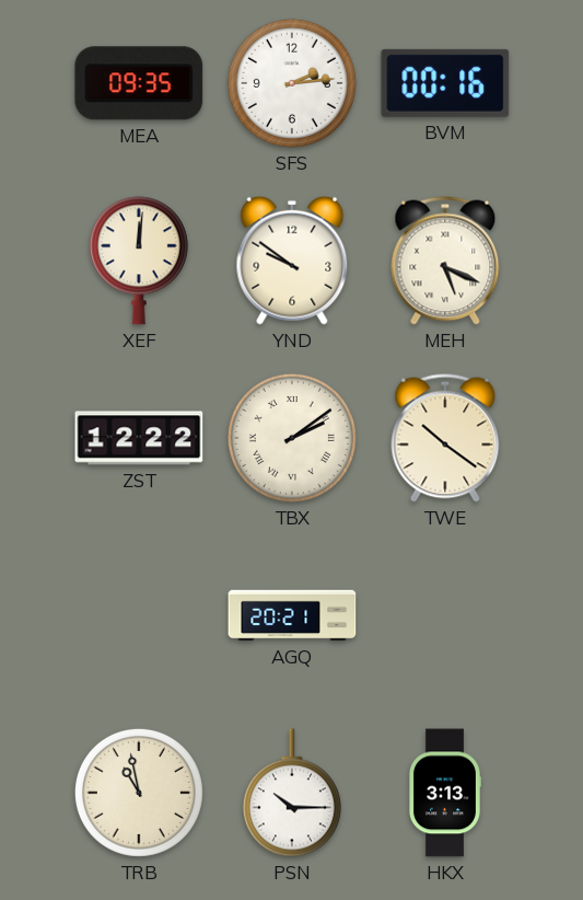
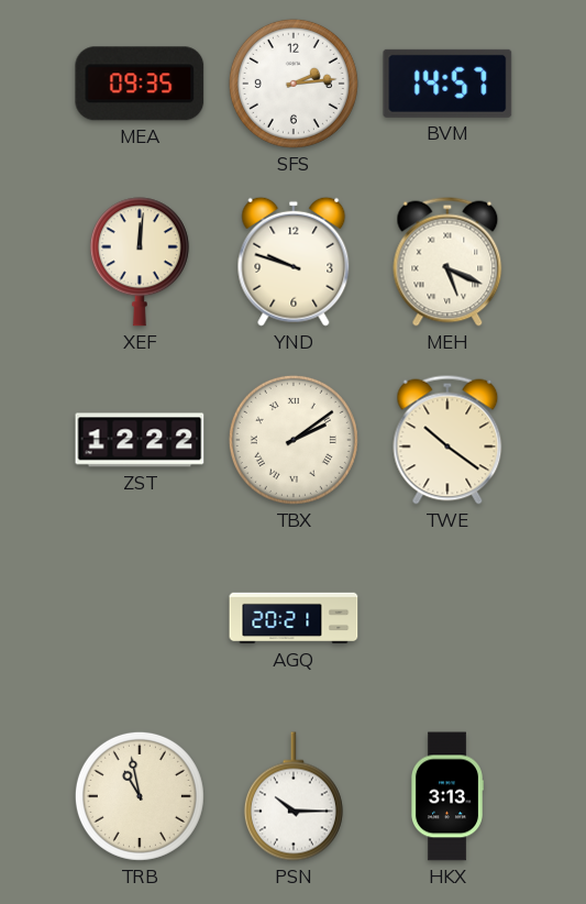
BVM: 00:16 -> 14:57
YND: 9:51 -> 9:48
